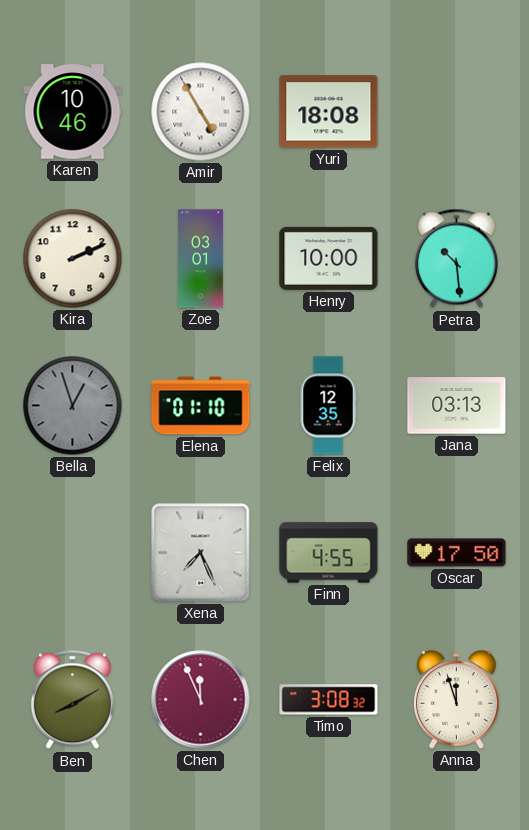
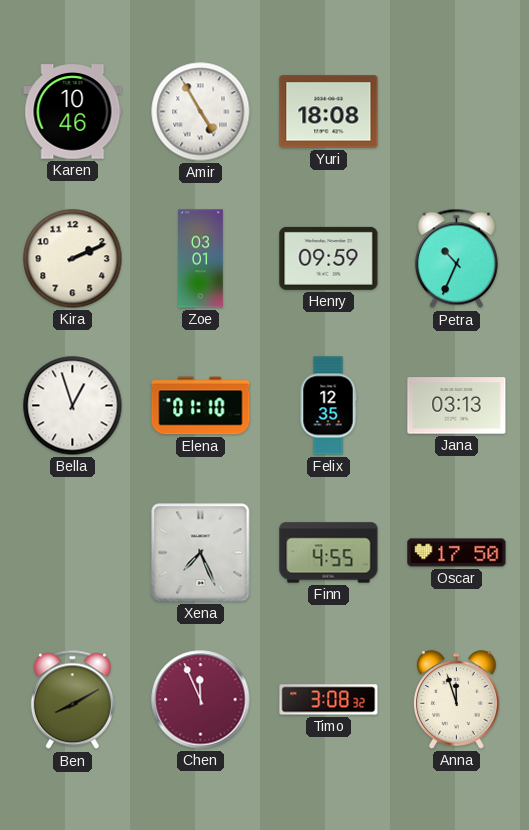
Henry: 10:00 -> 09:59
Petra: 10:29 -> 10:34
Bella dial: grey -> white
